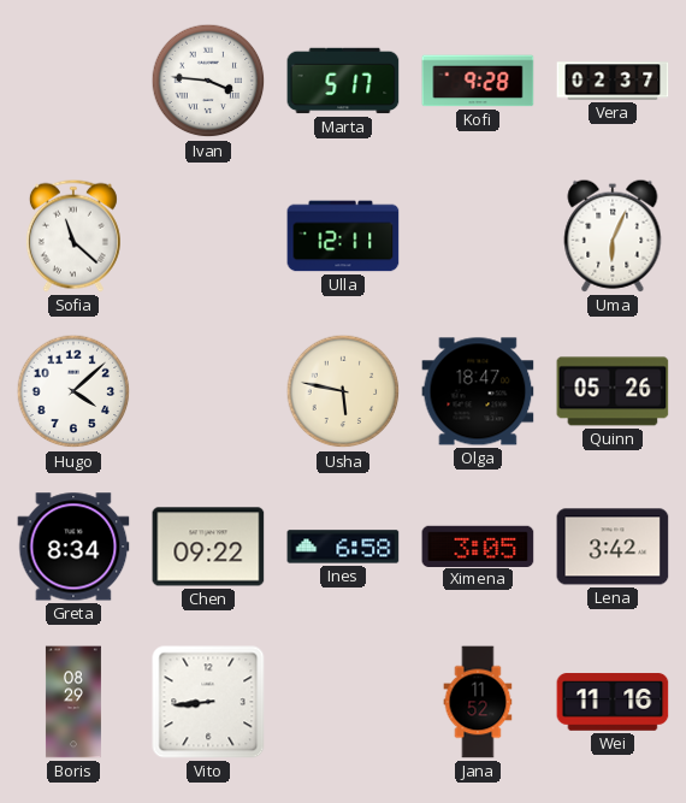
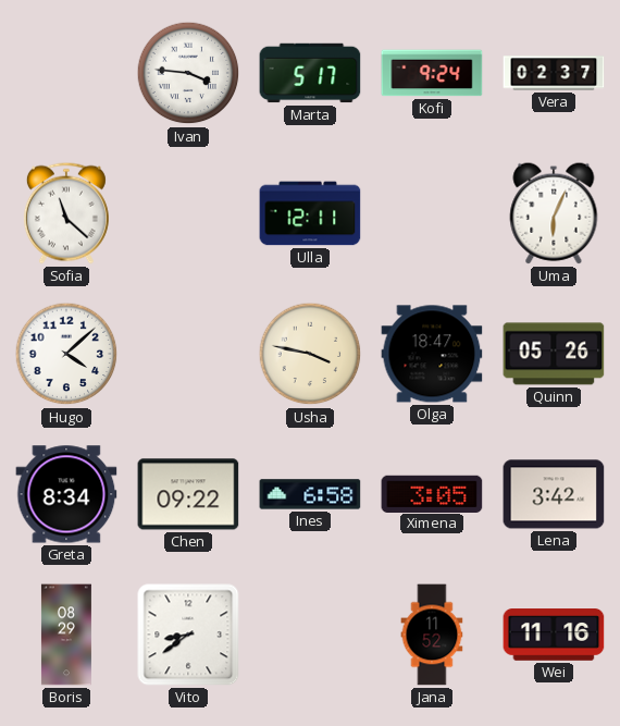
Kofi: 9:28 -> 9:24
Usha: 5:47 -> 3:47
Vito: 8:44 -> 8:39
